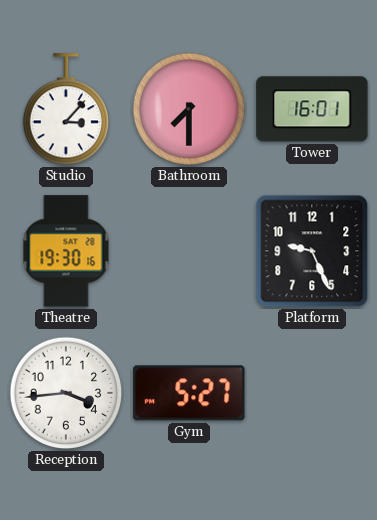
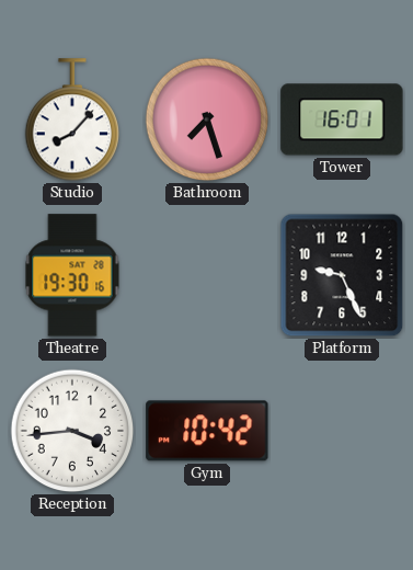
Studio: 3:07 -> 8:07
Bathroom: 7:30 -> 7:27
Gym: 5:27 -> 10:42
